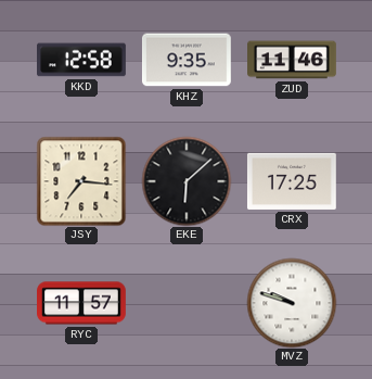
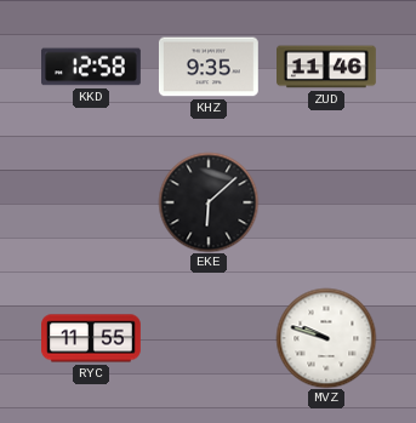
JSY: 7:16 -> none
CRX: 17:25 -> none
RYC: 11:57 -> 11:55
